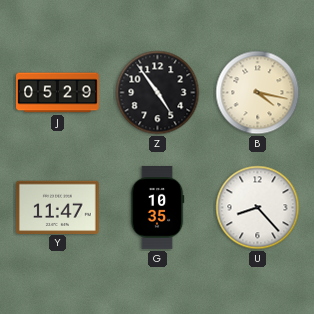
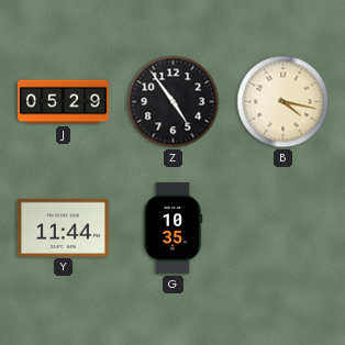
Y: 11:47 -> 11:44
U: 8:23 -> none
